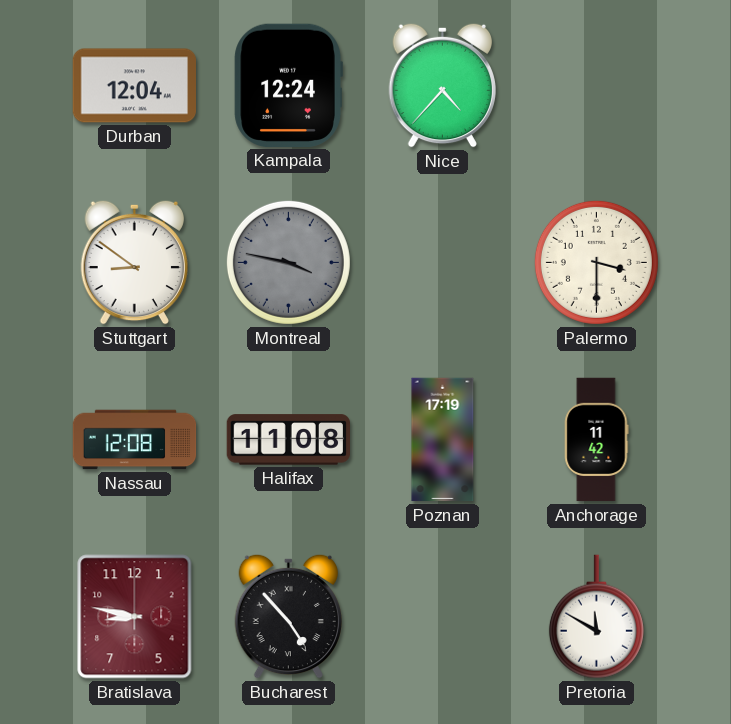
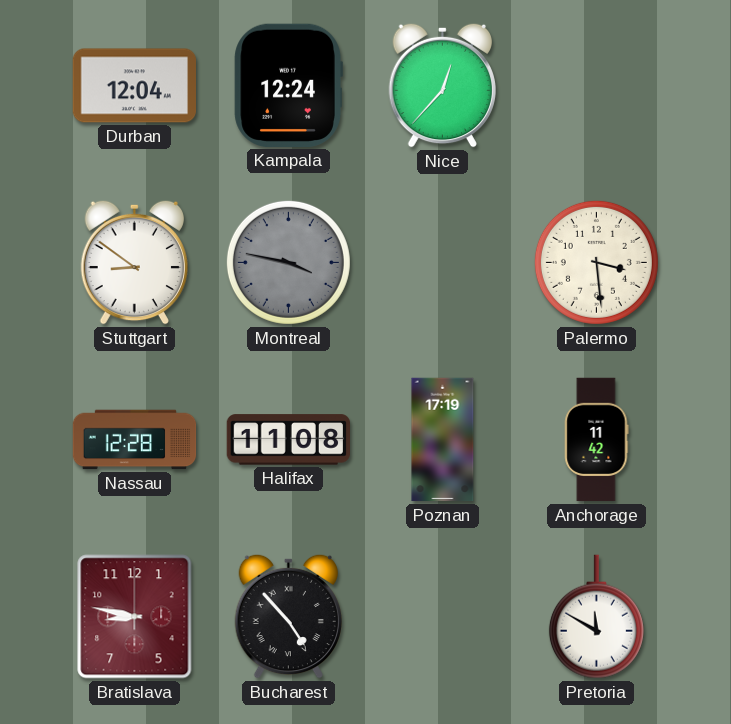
Nice: 4:37 -> 12:37
Palermo: 3:30 -> 3:29
Nassau: 12:08 -> 12:28
